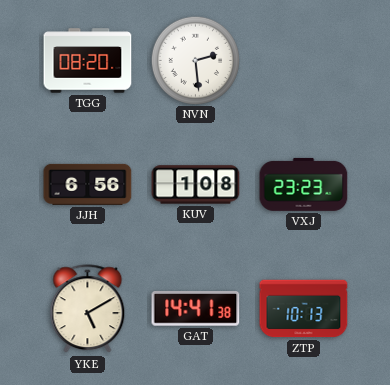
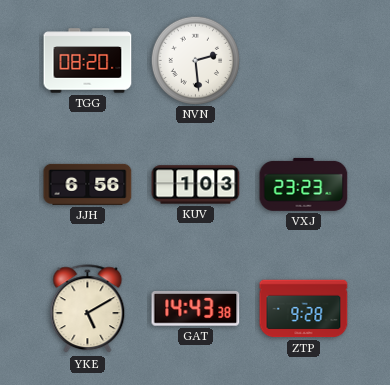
KUV: 1:08 -> 1:03
GAT: 14:41 -> 14:43
ZTP: 10:13 -> 9:28
